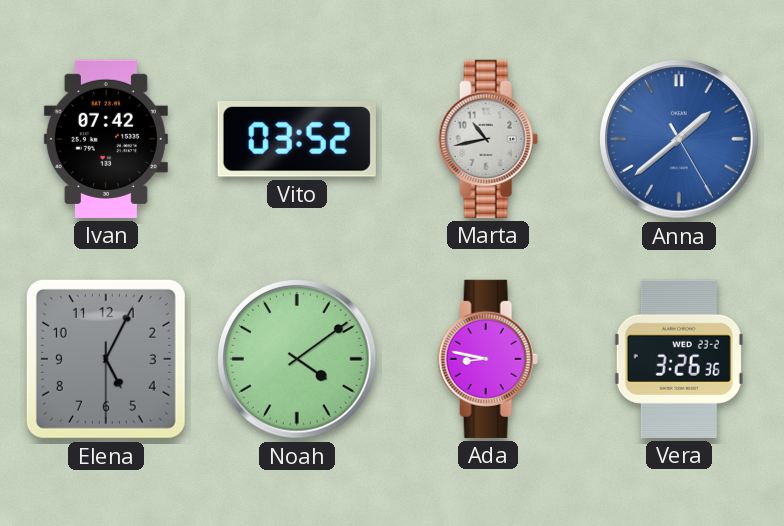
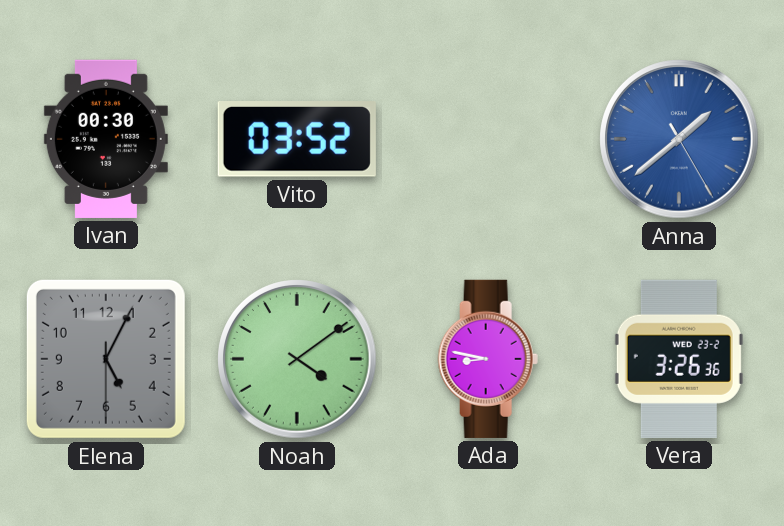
Ivan: 07:42 -> 00:30
Marta: 10:43 -> none
